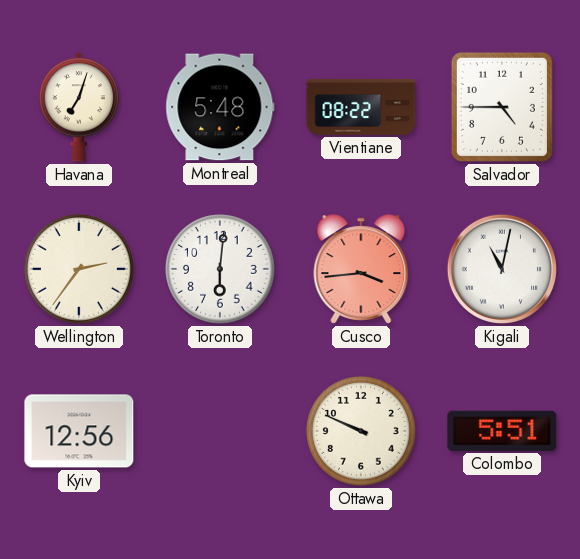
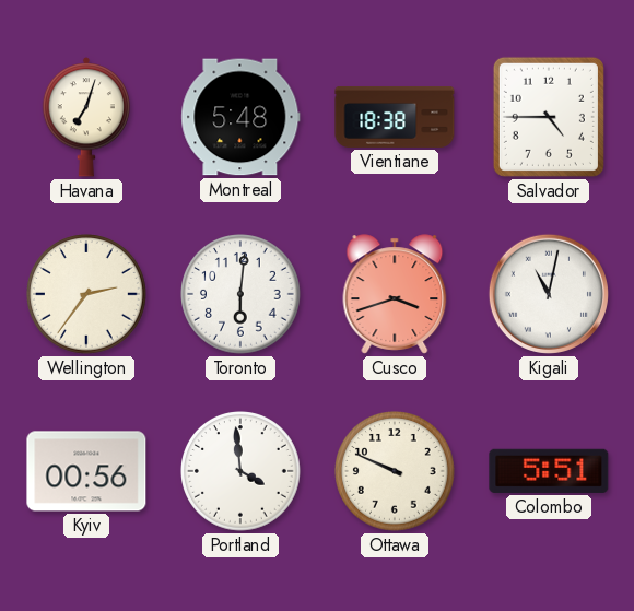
Vientiane: 08:22 -> 18:38
Cusco: 3:44 -> 3:42
Kyiv: 12:56 -> 00:56
Portland: none -> 3:59
